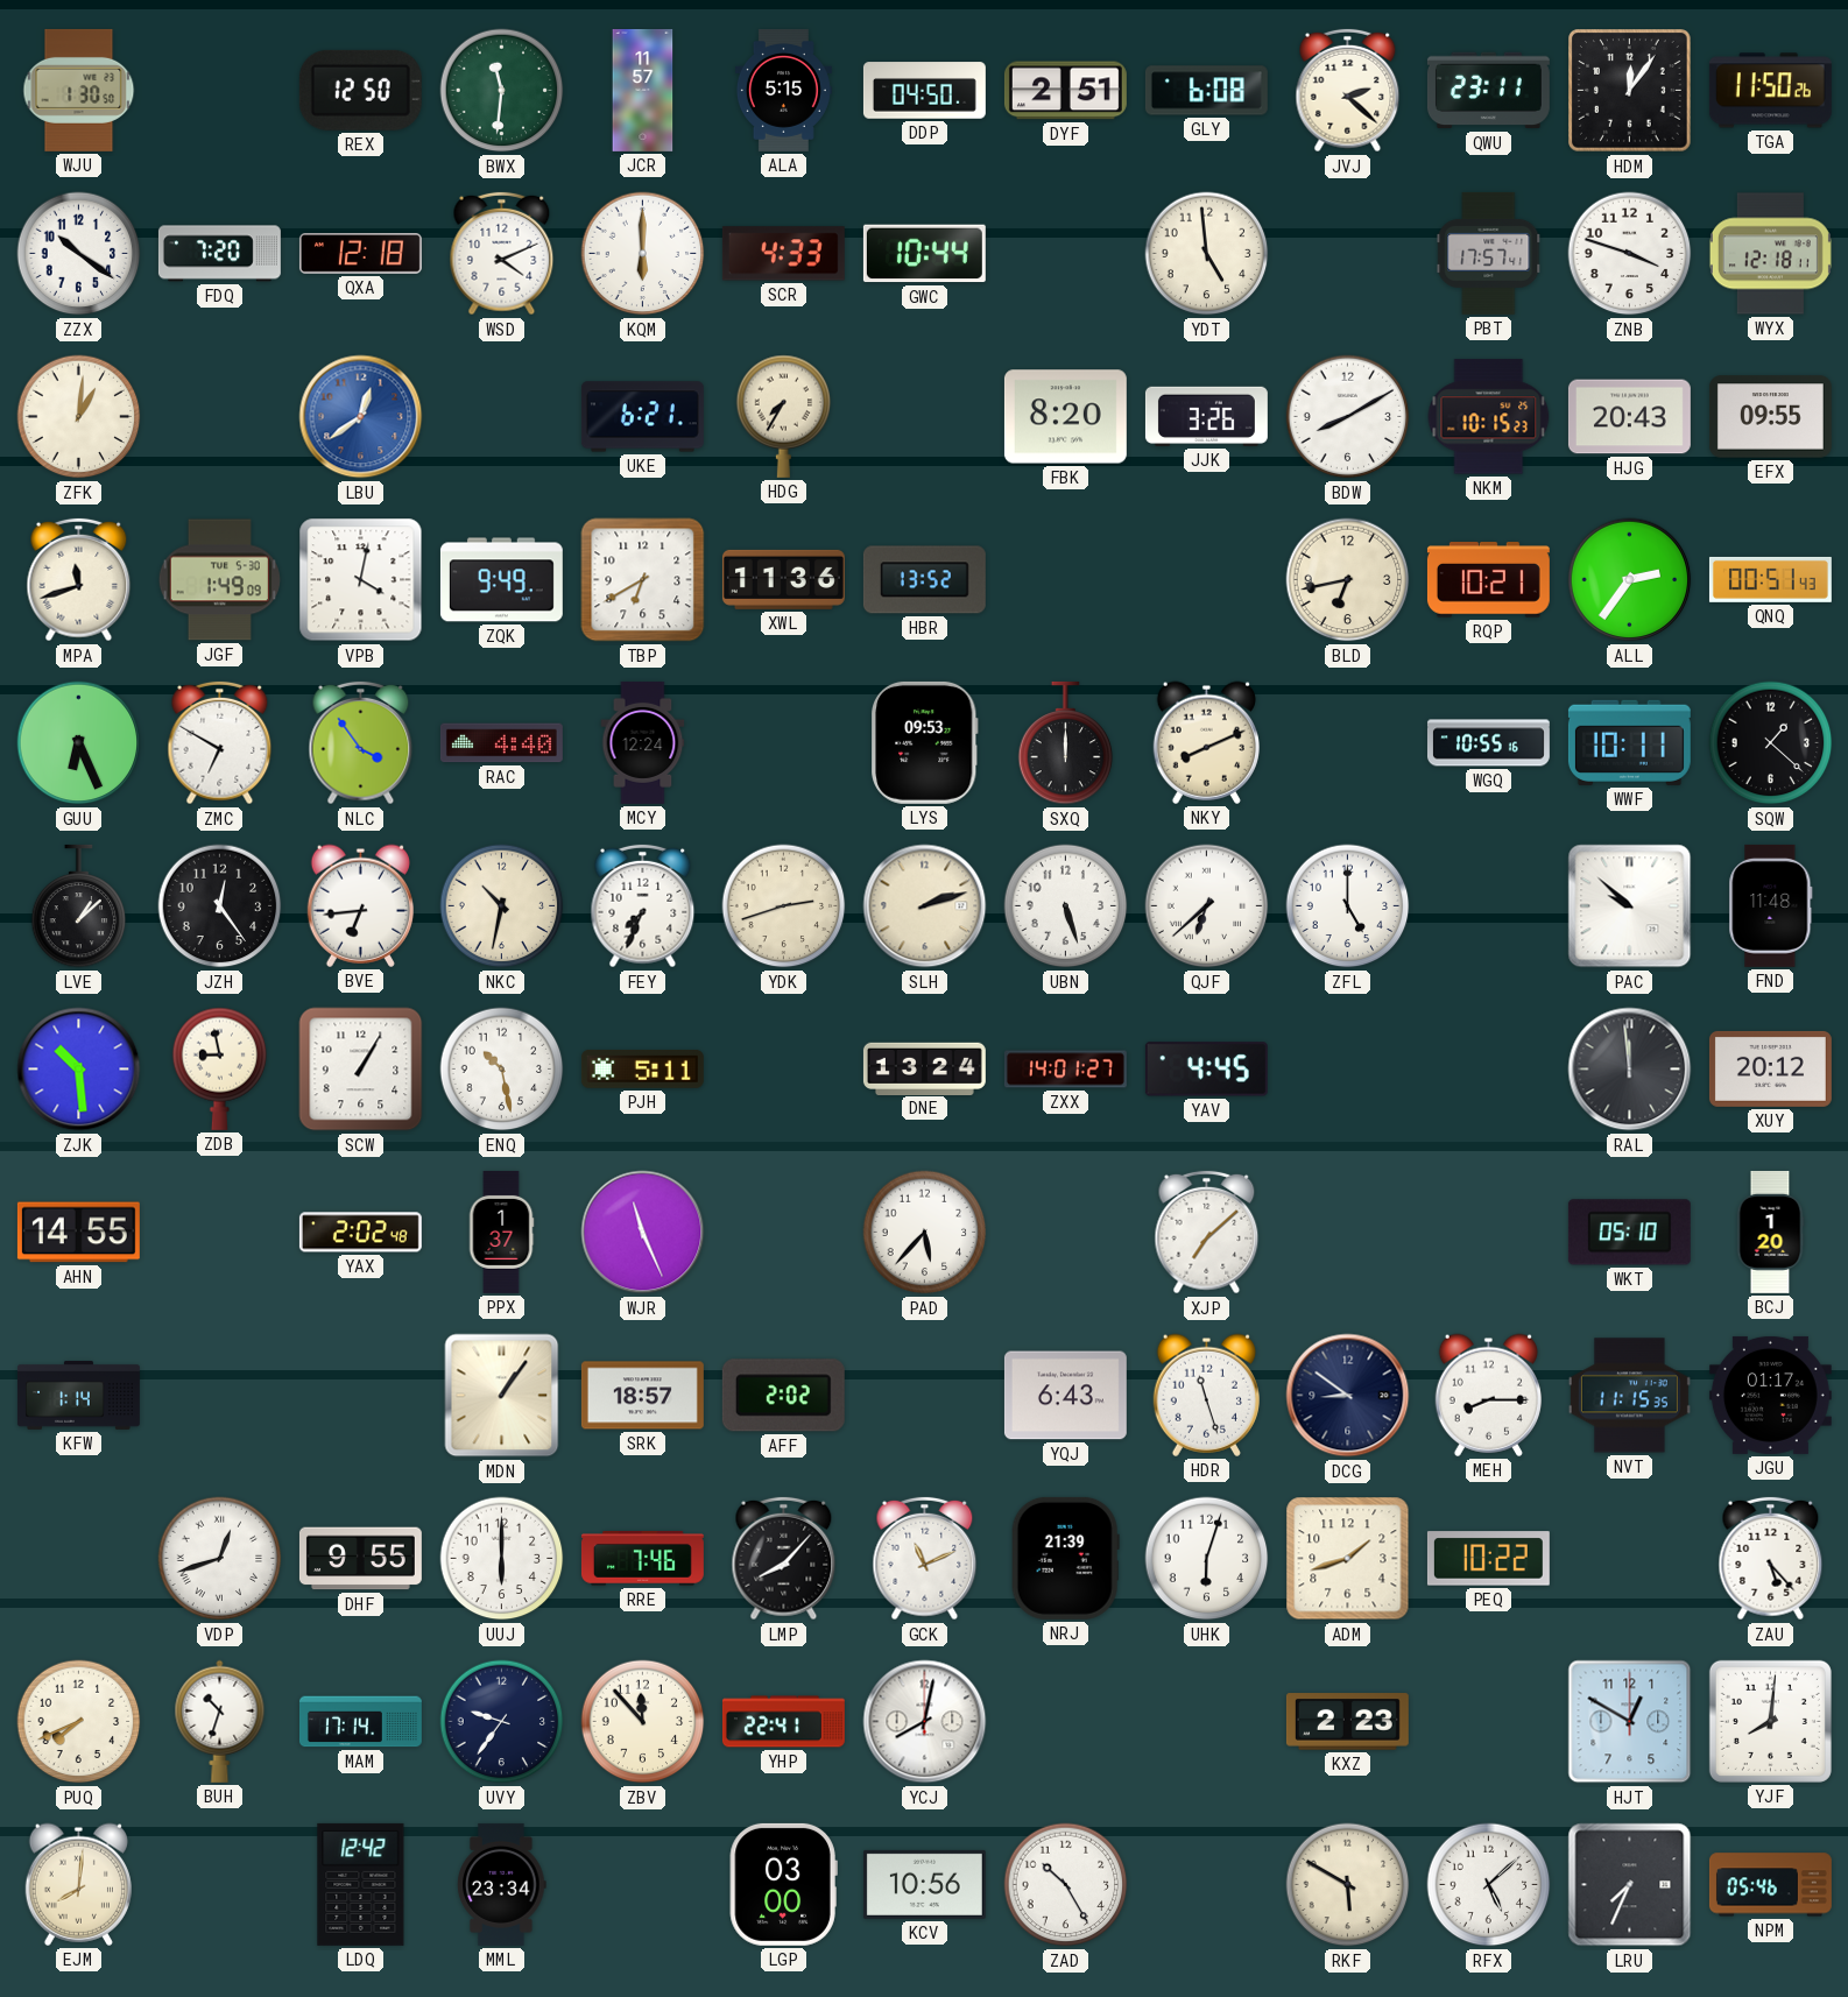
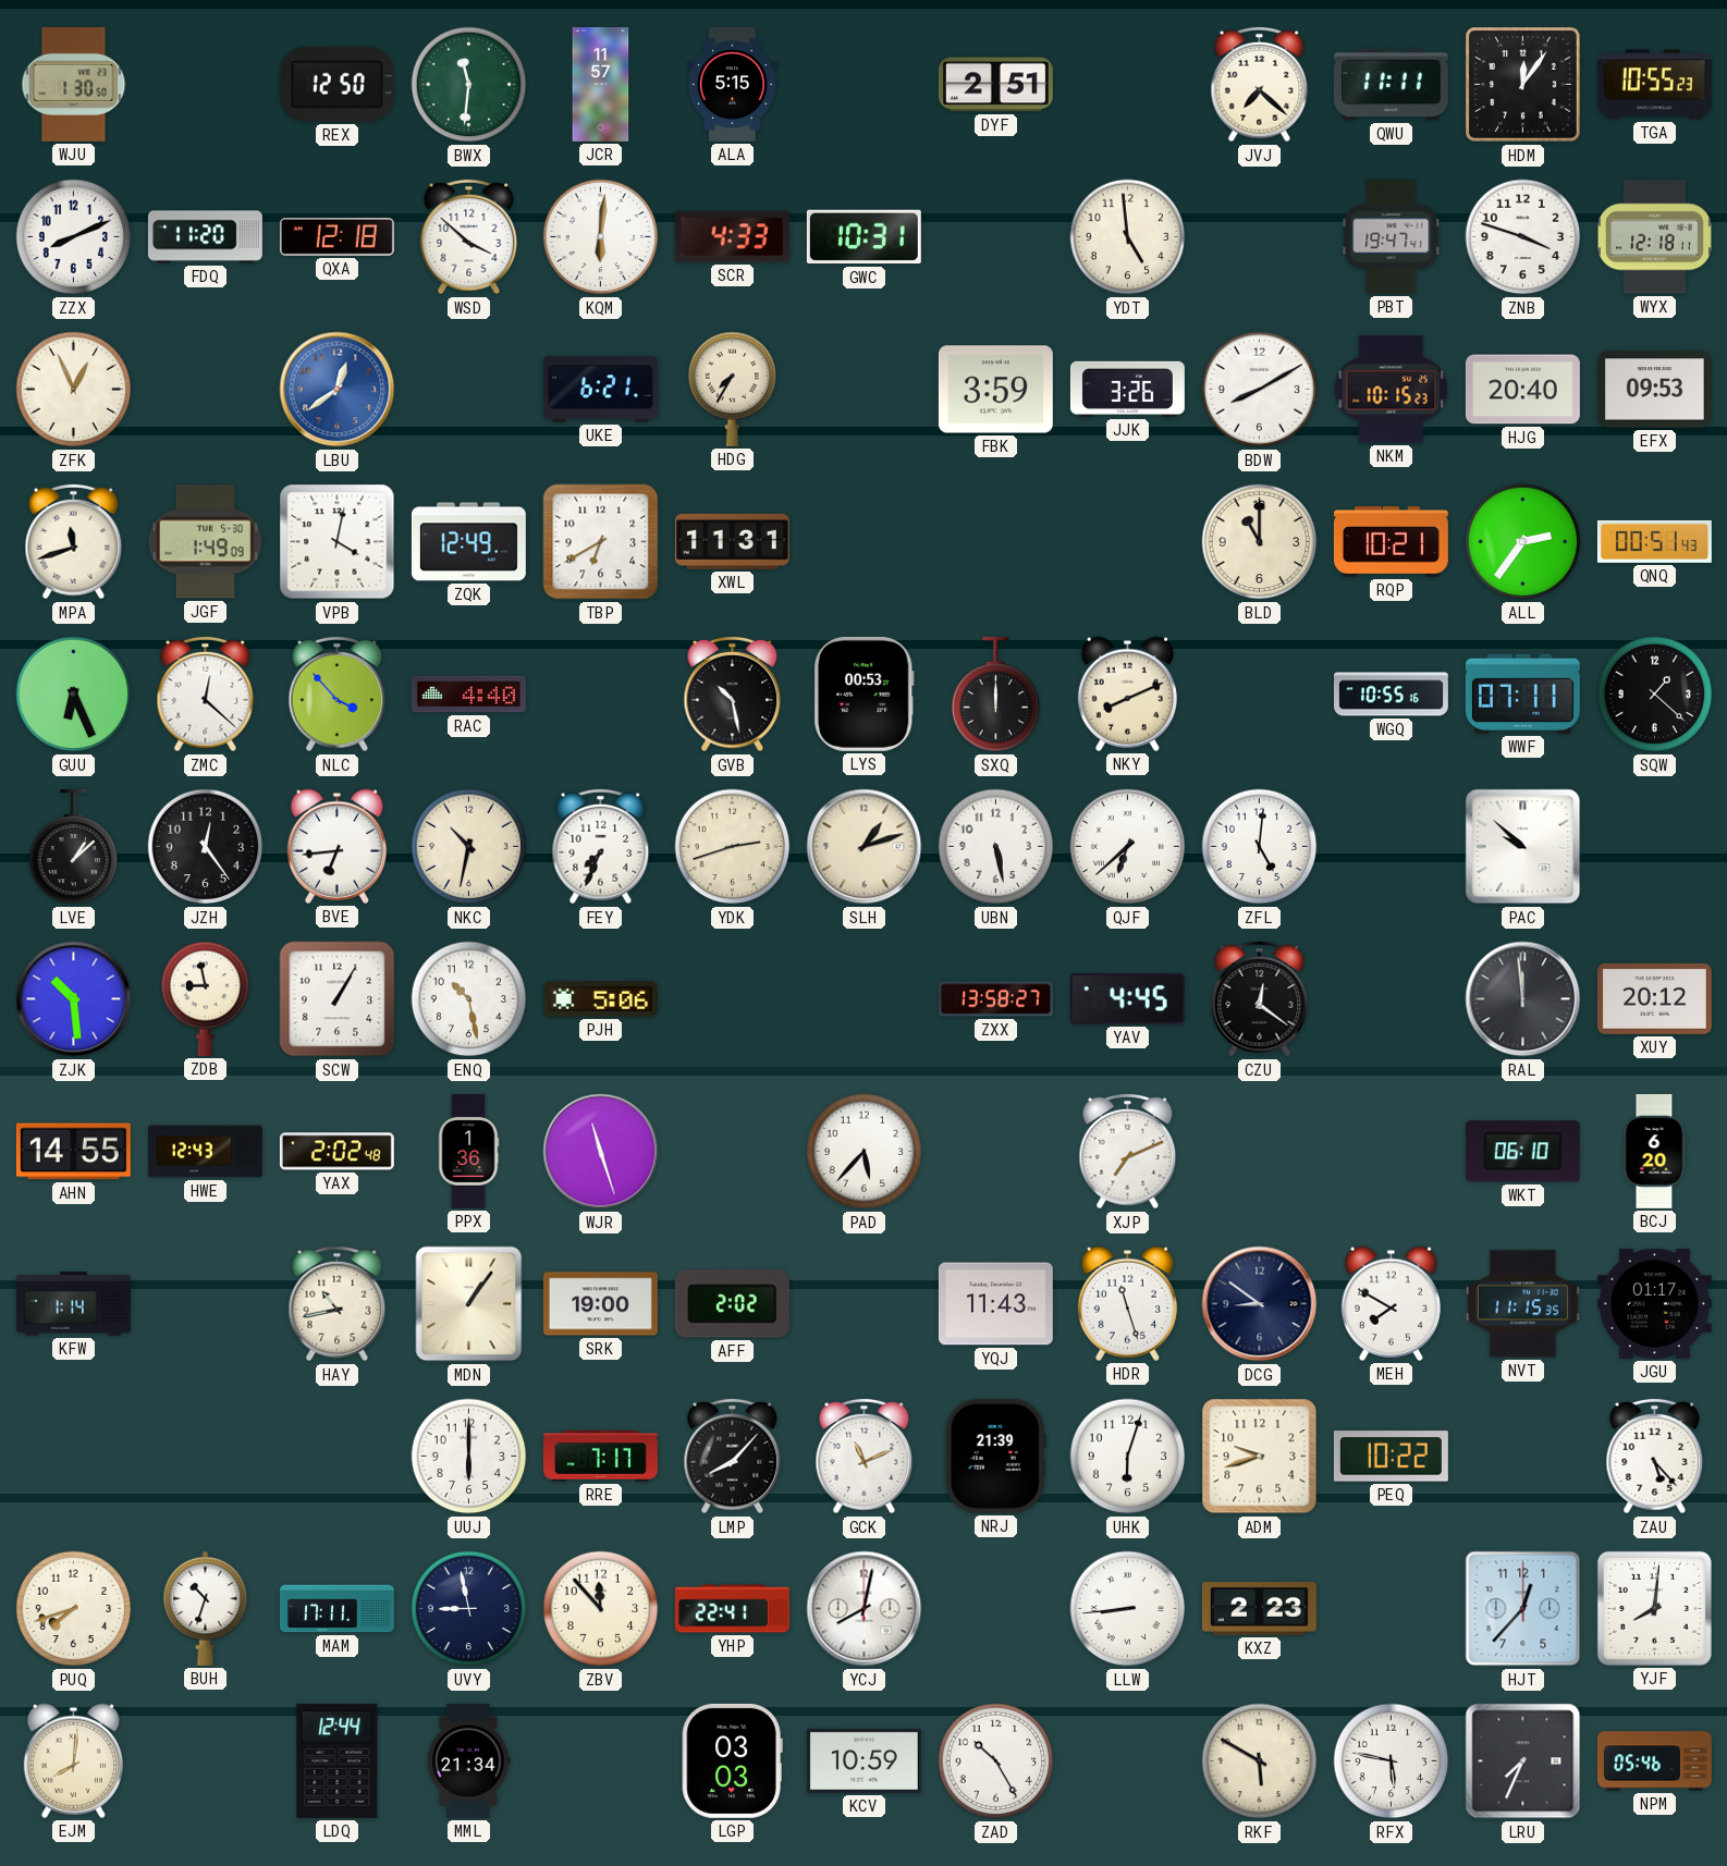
DDP: 04:50 -> none
GLY: 6:08 -> none
JVJ: 2:22 -> 7:22
QWU: 23:11 -> 11:11
TGA: 11:50 -> 10:55
ZZX: 10:21 -> 8:11
FDQ: 7:20 -> 11:20
WSD: 4:11 -> 3:52
KQM: 6:00 -> 6:01
GWC: 10:44 -> 10:31
PBT: 17:57 -> 19:47
ZFK: 1:01 -> 12:56
FBK: 8:20 -> 3:59
HJG: 20:43 -> 20:40
EFX: 09:55 -> 09:53
ZQK: 9:49 -> 12:49
XWL: 11:36 -> 11:31
HBR: 13:52 -> none
BLD: 6:43 -> 11:00
ZMC: 6:50 -> 12:22
NLC: 3:54 -> 3:53
MCY: 12:24 -> none
GVB: none -> 10:28
LYS: 09:53 -> 00:53
WWF: 10:11 -> 07:11
SLH: 2:12 -> 1:12
UBN: 5:27 -> 5:28
ZFL: 5:00 -> 5:01
FND: 11:48 -> none
PJH: 5:11 -> 5:06
DNE: 13:24 -> none
ZXX: 14:01 -> 13:58
CZU: none -> 12:21
HWE: none -> 12:43
PPX: 1:37 -> 1:36
WJR: 11:26 -> 11:27
XJP: 7:08 -> 7:11
WKT: 05:10 -> 06:10
BCJ: 1:20 -> 6:20
HAY: none -> 10:43
SRK: 18:57 -> 19:00
YQJ: 6:43 -> 11:43
MEH: 8:15 -> 7:50
VDP: 12:42 -> none
DHF: 9:55 -> none
RRE: 7:46 -> 7:17
ADM: 1:42 -> 9:42
PUQ: 7:41 -> 7:42
MAM: 17:14 -> 17:11
UVY: 9:36 -> 8:58
LLW: none -> 8:44
HJT: 12:50 -> 12:37
LDQ: 12:42 -> 12:44
MML: 23:34 -> 21:34
LGP: 03:00 -> 03:03
KCV: 10:56 -> 10:59
RFX: 5:08 -> 5:47
